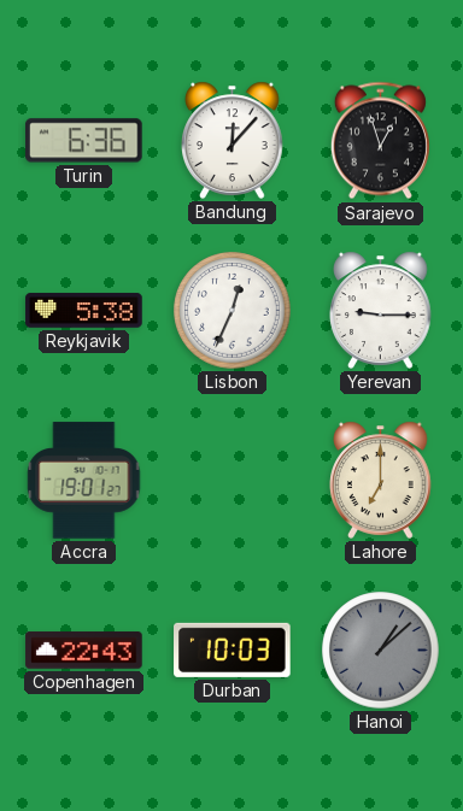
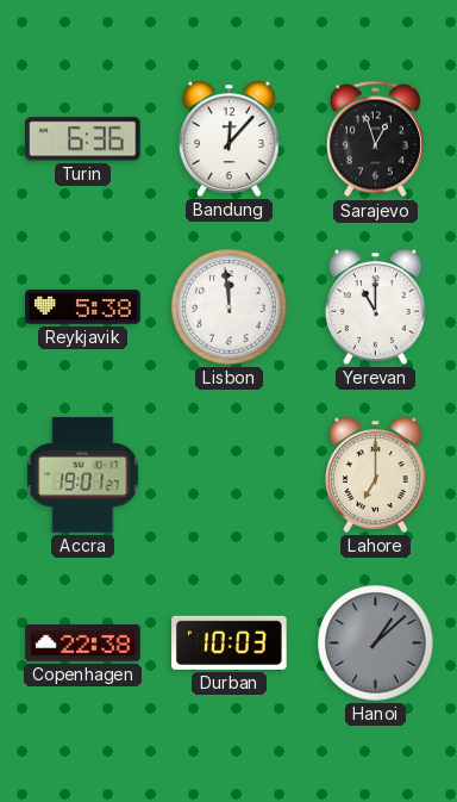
Lisbon: 12:34 -> 11:59
Yerevan: 9:15 -> 11:00
Copenhagen: 22:43 -> 22:38
